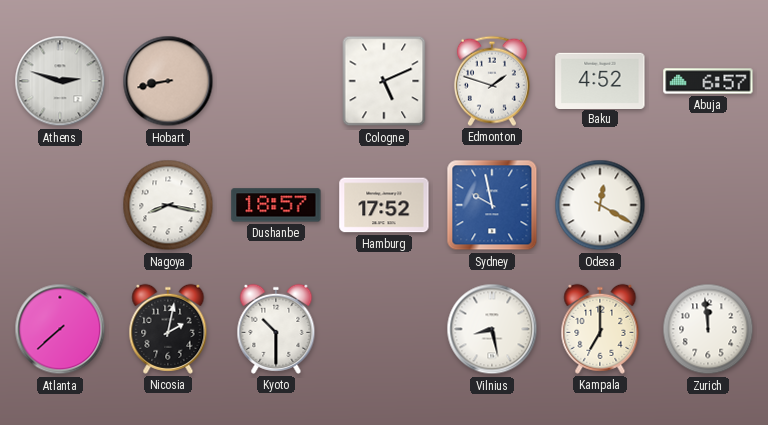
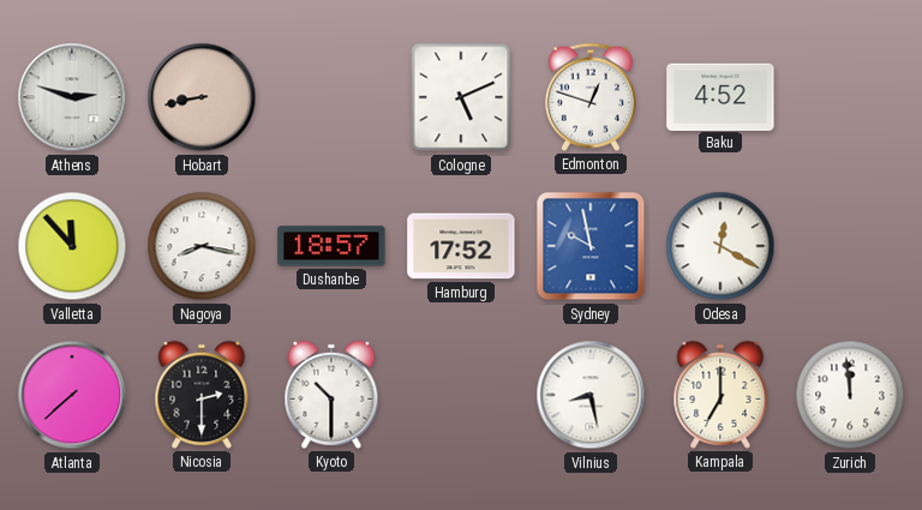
Edmonton: 1:48 -> 12:48
Abuja: 6:57 -> none
Valletta: none -> 11:53
Nicosia: 2:02 -> 2:30
